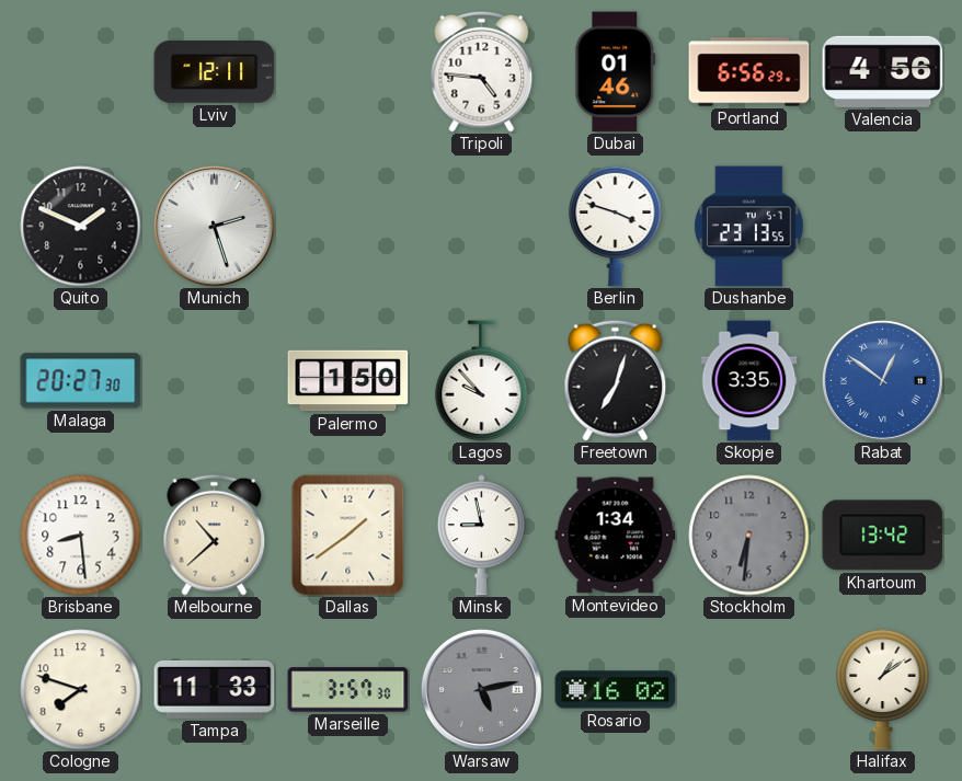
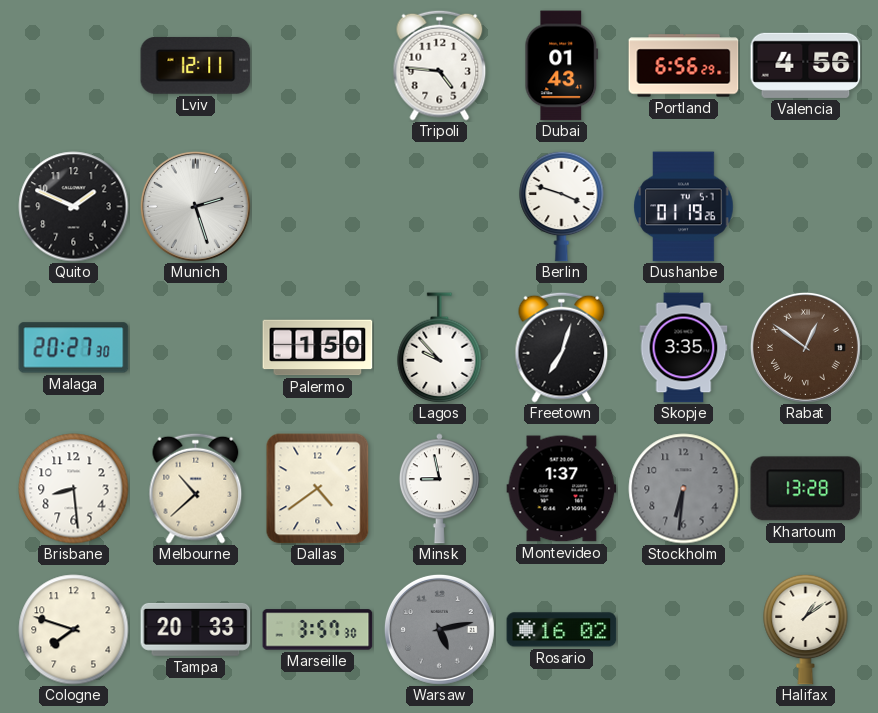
Dubai: 01:46 -> 01:43
Dushanbe: 23:13 -> 01:19
Rabat dial: blue -> brown
Dallas: 1:39 -> 4:39
Montevideo: 1:34 -> 1:37
Khartoum: 13:42 -> 13:28
Tampa: 11:33 -> 20:33
